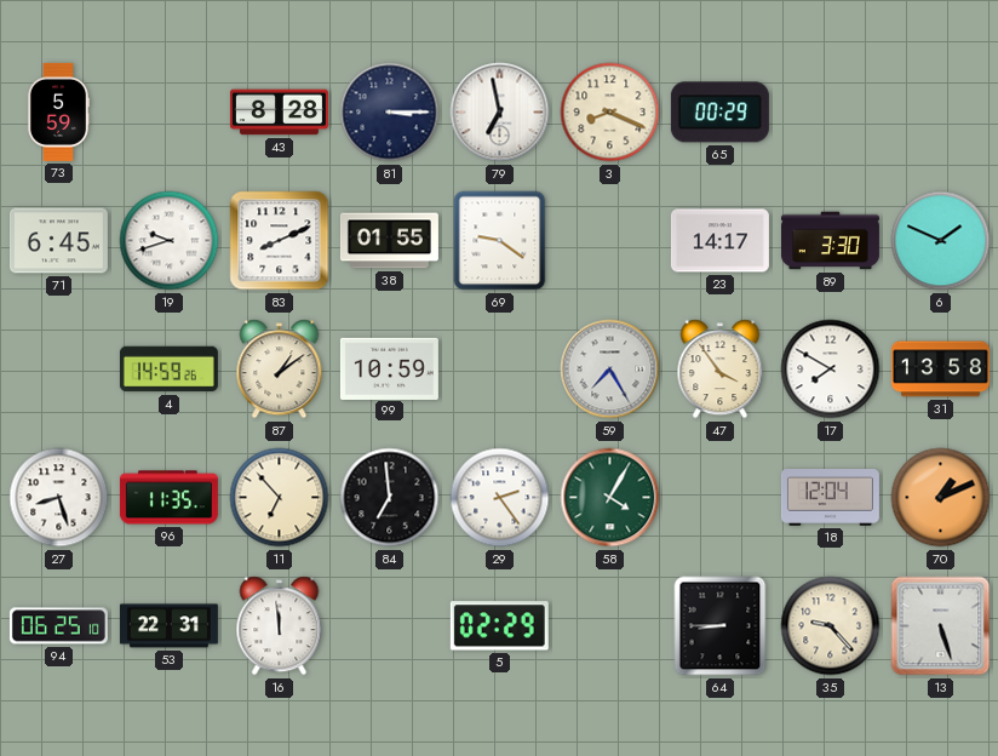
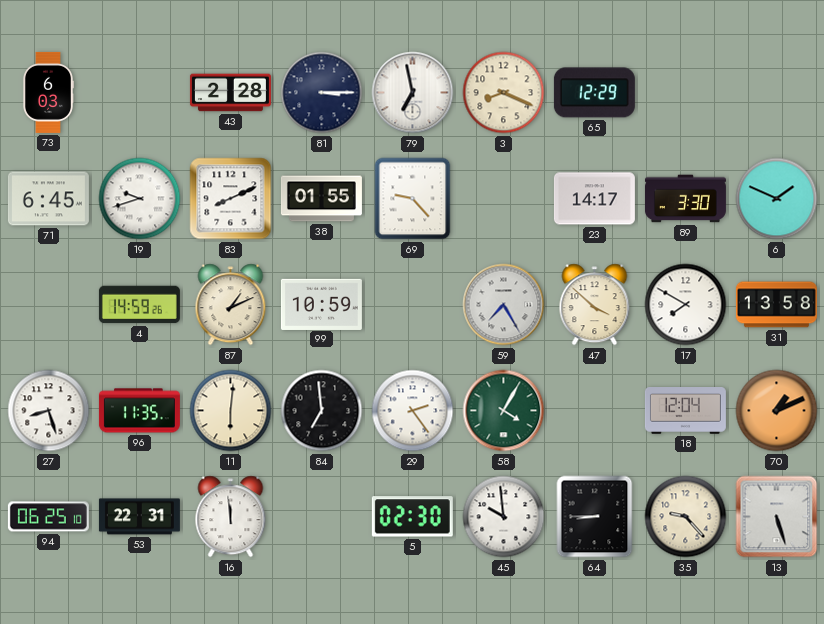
73: 5:59 -> 6:03
43: 8:28 -> 2:28
65: 00:29 -> 12:29
69: 9:21 -> 9:23
87: 1:09 -> 1:11
47: 3:54 -> 3:52
11: 6:53 -> 6:01
5: 02:29 -> 02:30
45: none -> 9:59
